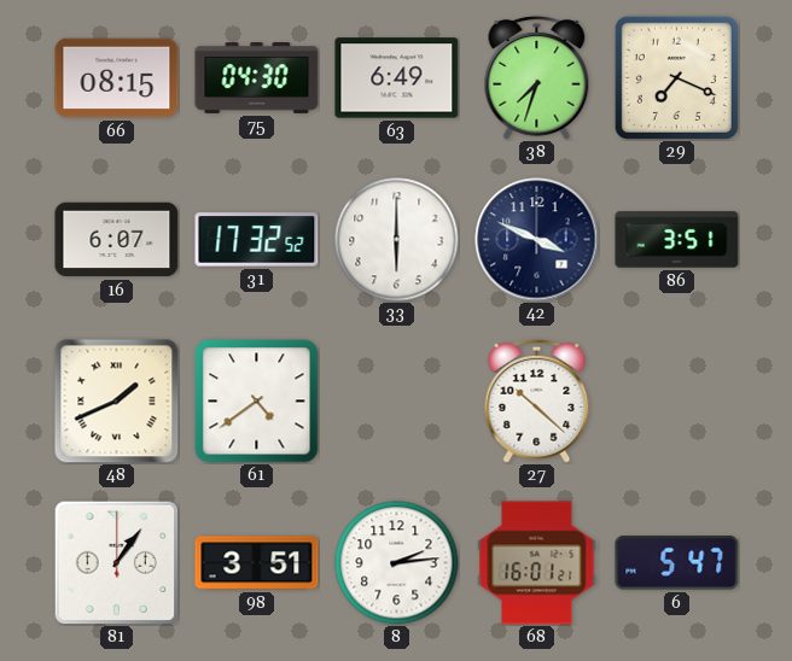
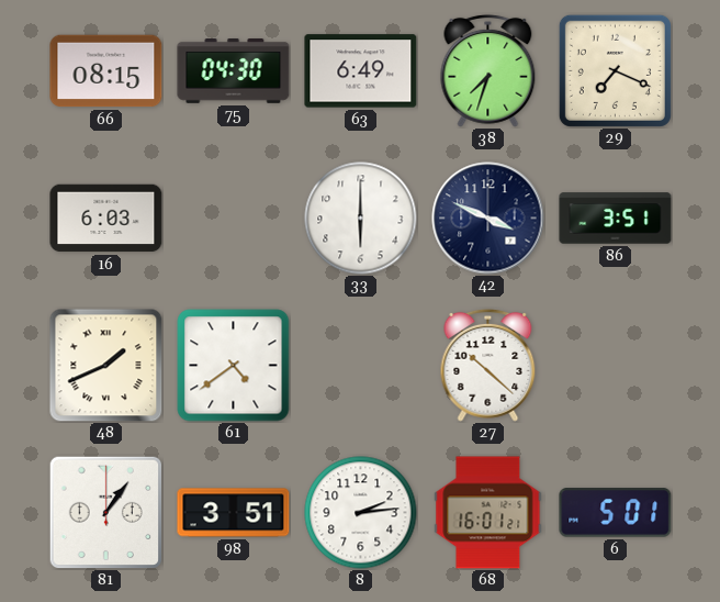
16: 6:07 -> 6:03
31: 17:32 -> none
6: 5:47 -> 5:01
